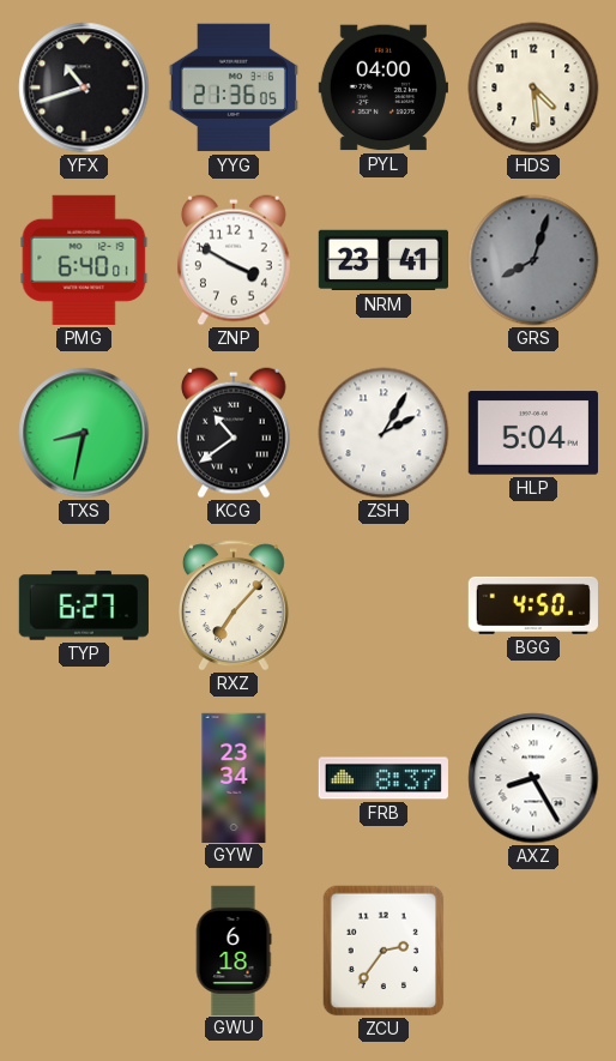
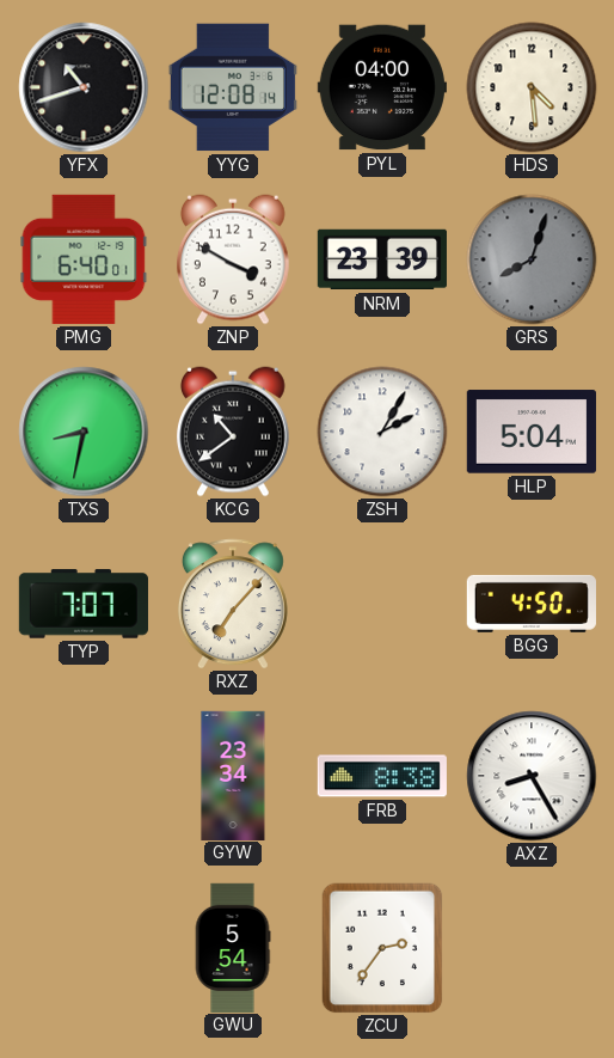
YYG: 21:36 -> 12:08
NRM: 23:41 -> 23:39
TYP: 6:27 -> 7:07
FRB: 8:37 -> 8:38
GWU: 6:18 -> 5:54
